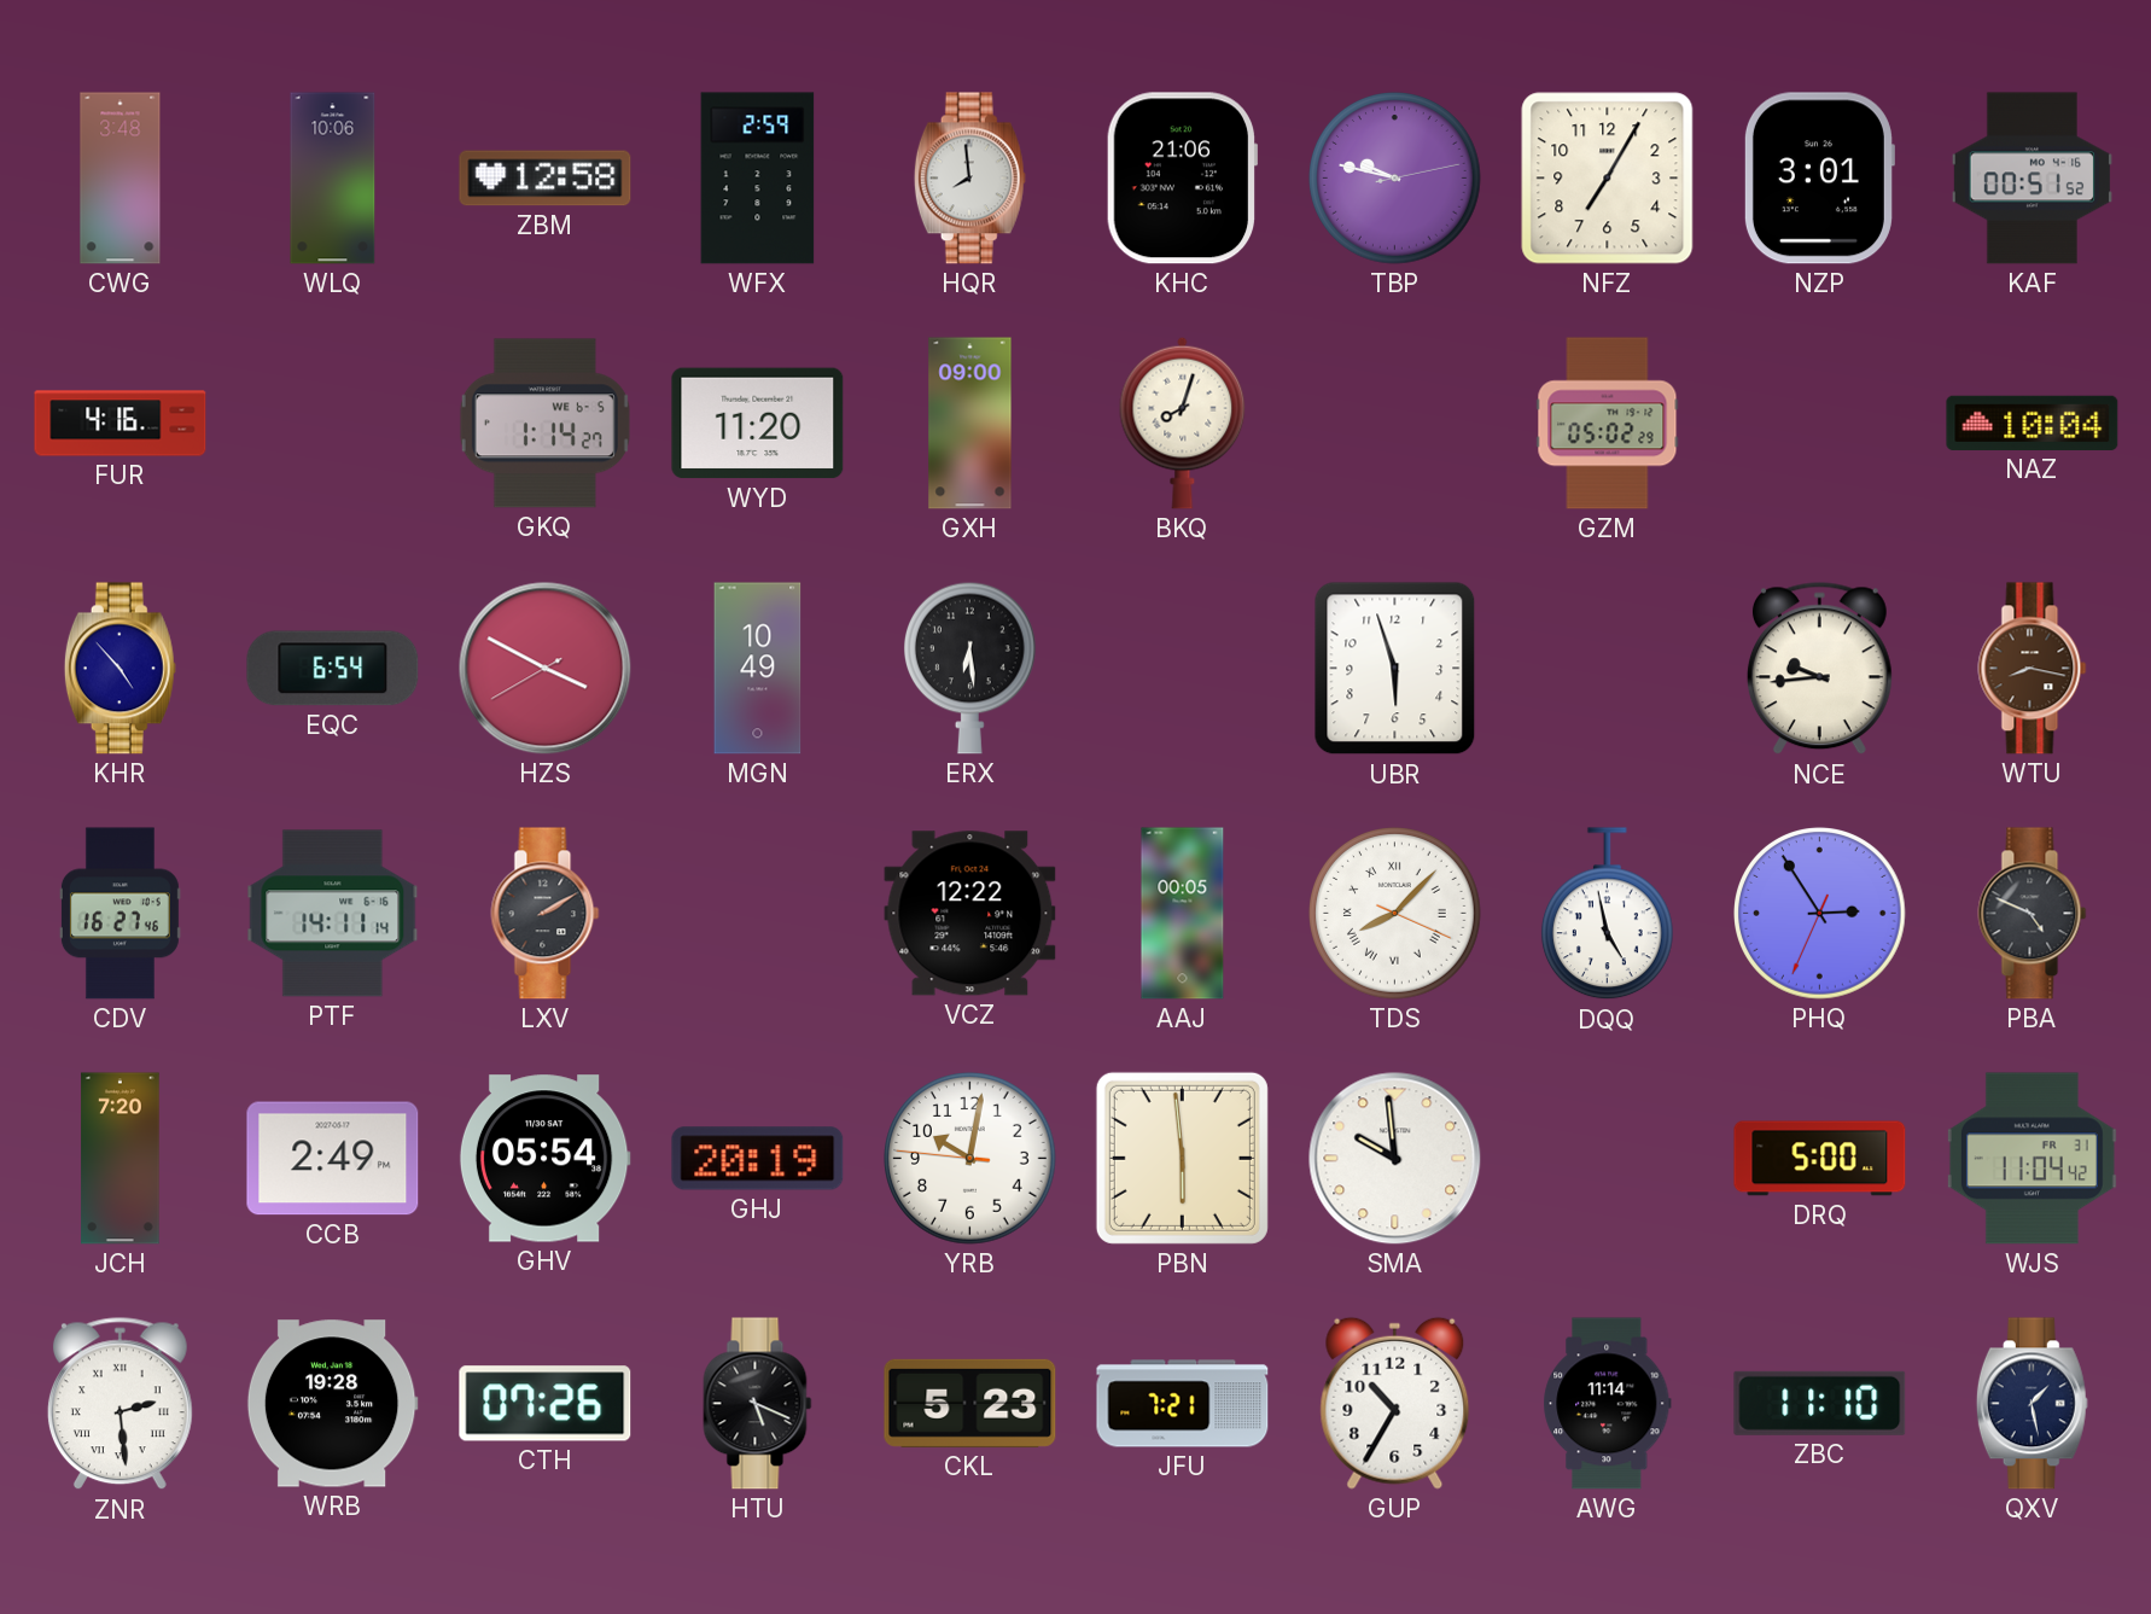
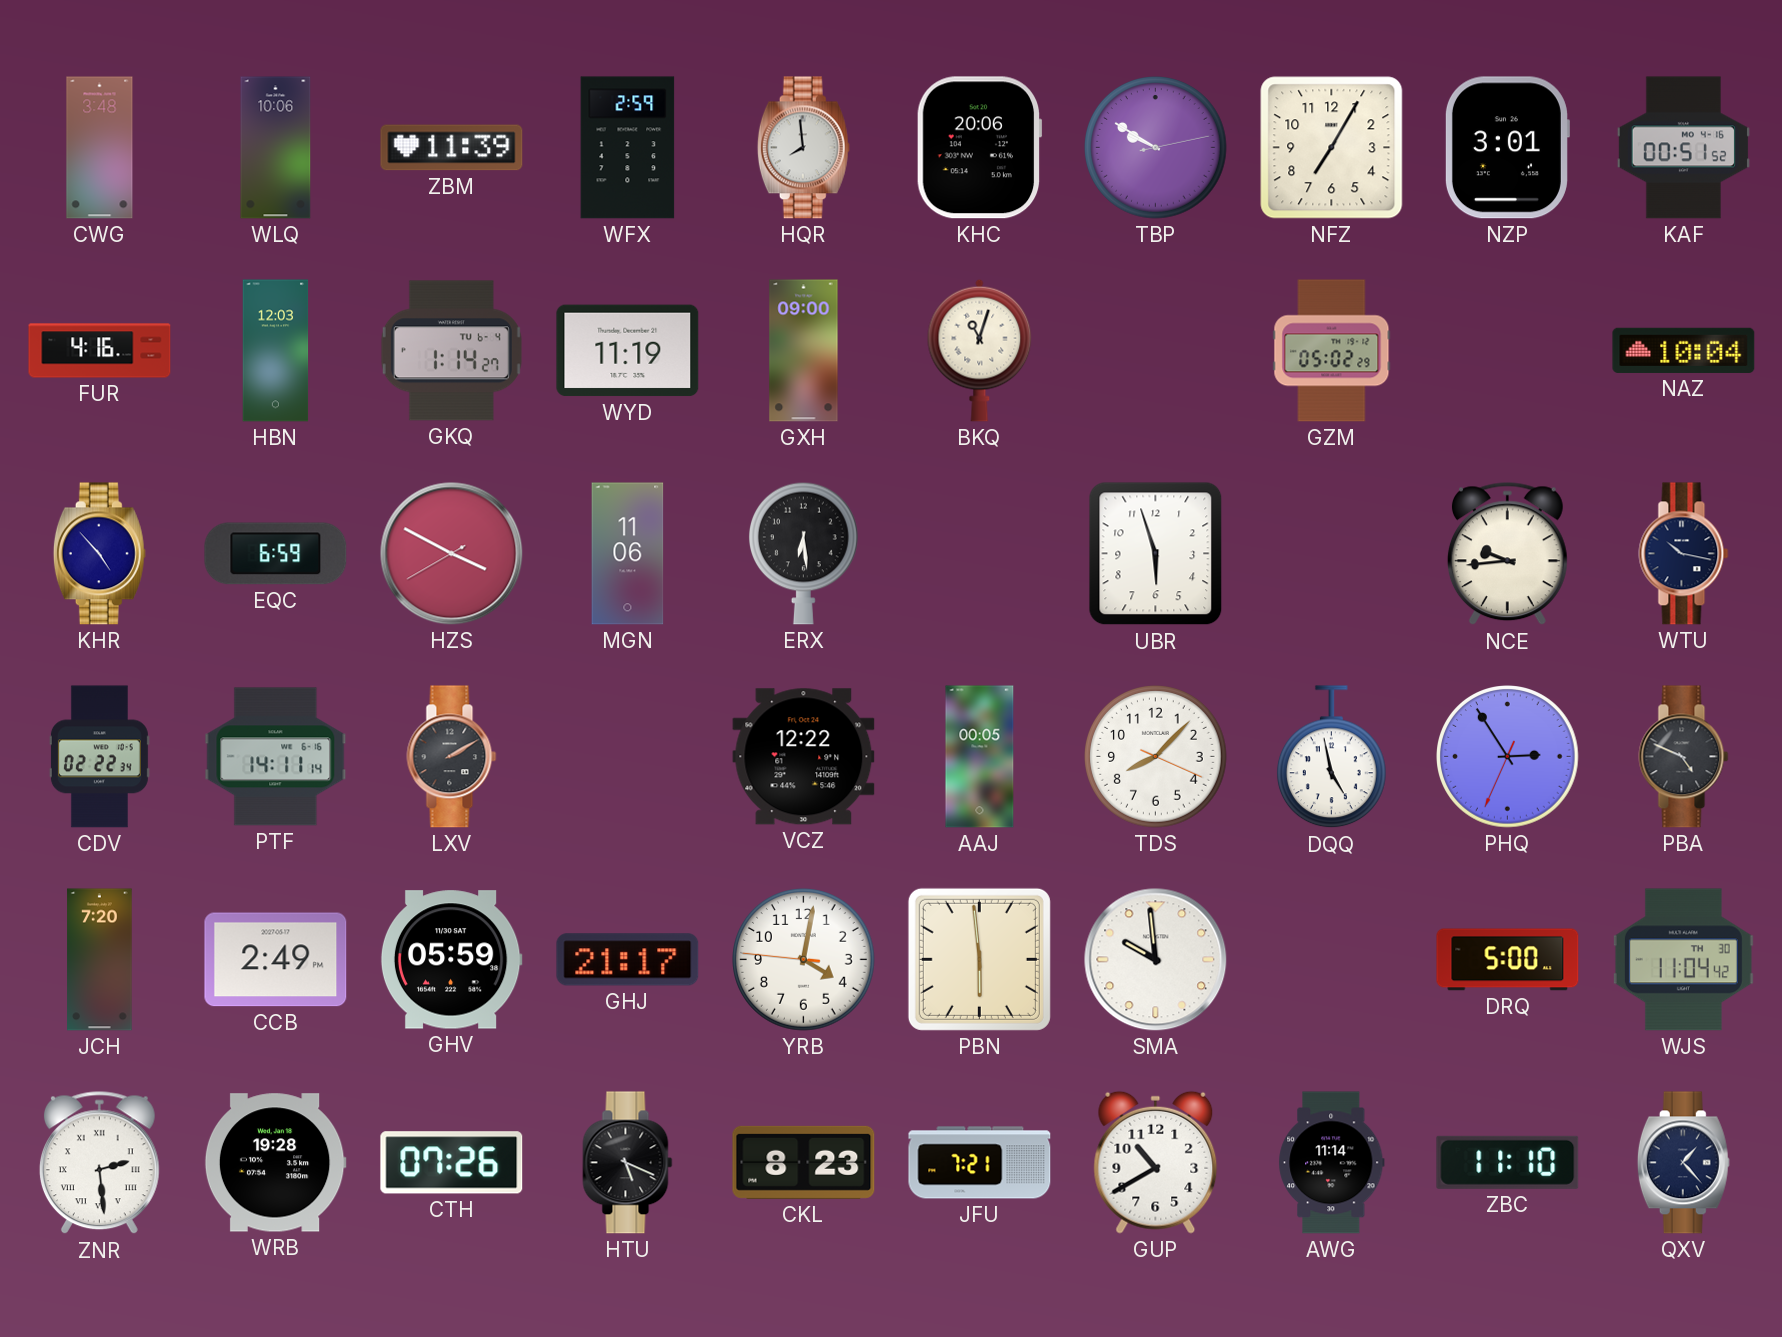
ZBM: 12:58 -> 11:39
KHC: 21:06 -> 20:06
TBP: 9:47 -> 9:50
HBN: none -> 12:03
GKQ date: WE 6-5 -> TU 6-4
WYD: 11:20 -> 11:19
BKQ: 8:03 -> 11:03
EQC: 6:54 -> 6:59
MGN: 10:49 -> 11:06
WTU: 8:17 -> 10:17
WTU dial: brown -> navy
CDV: 16:27 -> 02:22
TDS numerals: Roman -> Arabic
GHV: 05:54 -> 05:59
GHJ: 20:19 -> 21:17
YRB: 10:01 -> 4:01
WJS date: FR 31 -> TH 30
CKL: 5:23 -> 8:23
GUP: 10:35 -> 10:40
QXV: 1:28 -> 1:23
